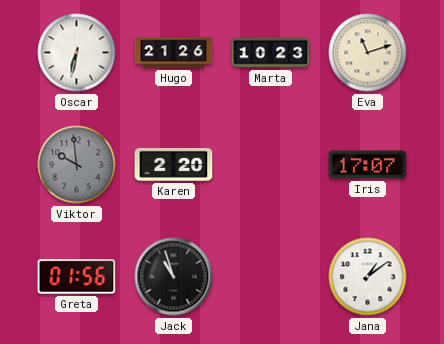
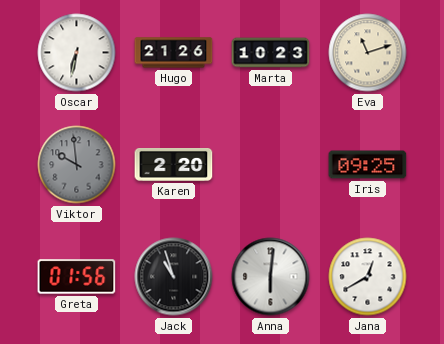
Iris: 17:07 -> 09:25
Anna: none -> 6:01
Jana: 1:09 -> 12:40
